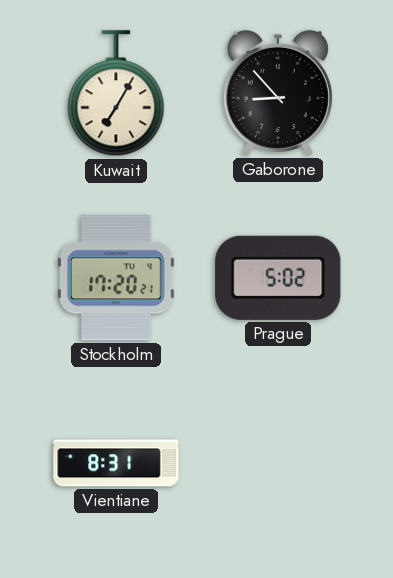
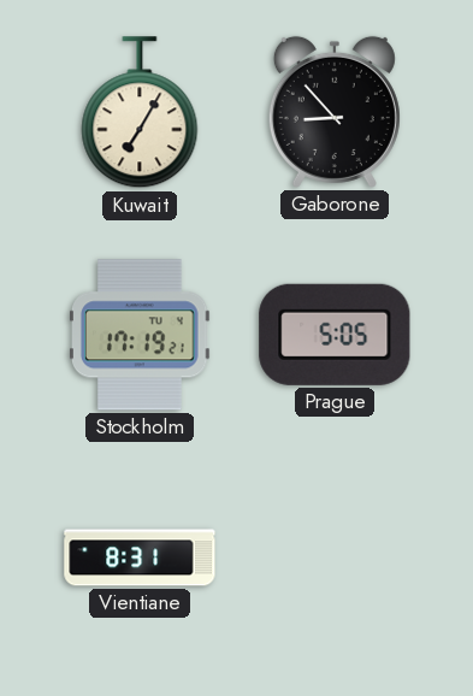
Stockholm: 17:20 -> 17:19
Prague: 5:02 -> 5:05
